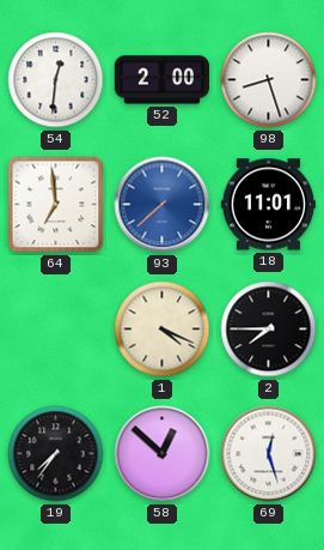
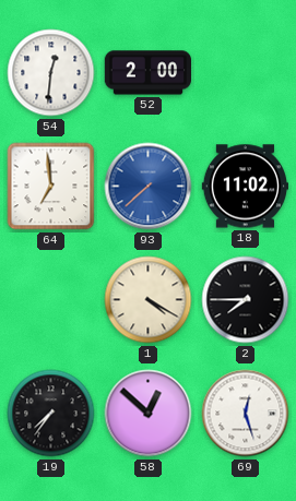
98: 8:27 -> none
18: 11:01 -> 11:02
1: 4:19 -> 4:20
